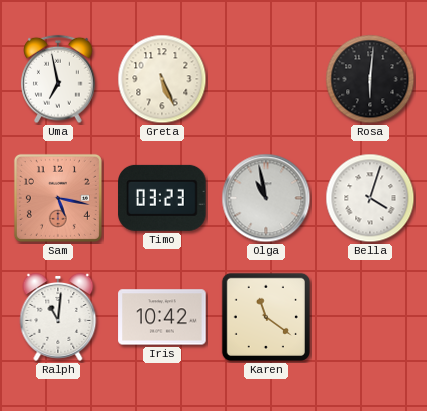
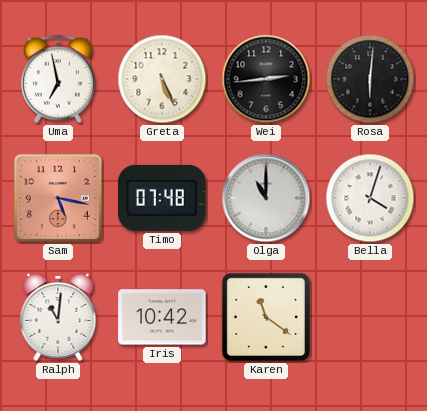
Wei: none -> 2:44
Timo: 03:23 -> 07:48
Olga: 10:58 -> 11:00
